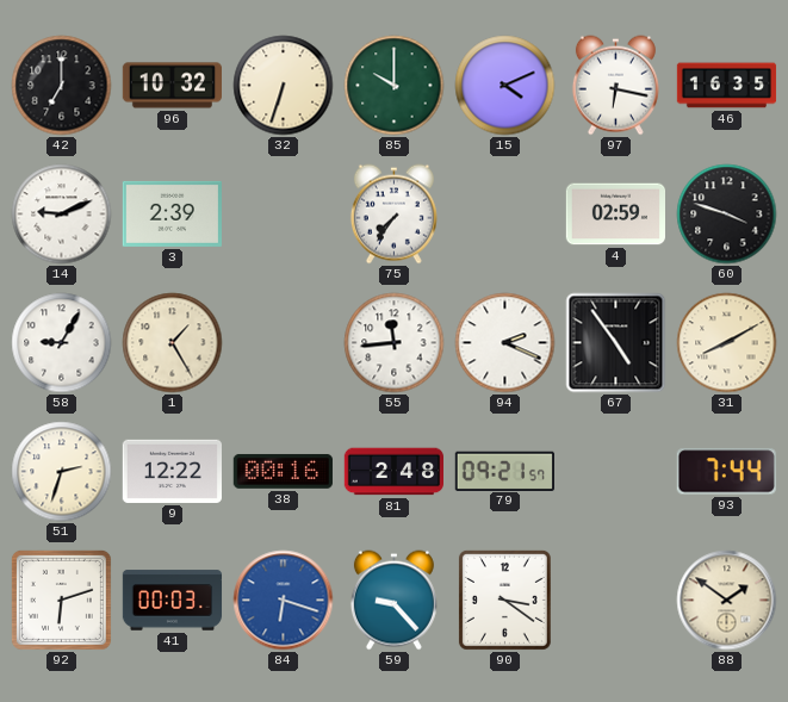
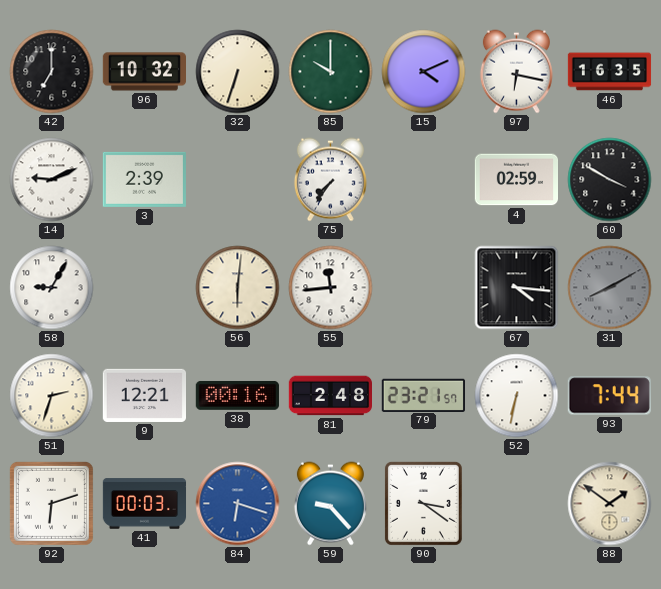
60: 3:48 -> 3:50
1: 1:25 -> none
56: none -> 6:01
94: 2:19 -> none
67: 4:54 -> 4:16
31 dial: cream -> grey
9: 12:22 -> 12:21
79: 09:21 -> 23:21
52: none -> 6:32
